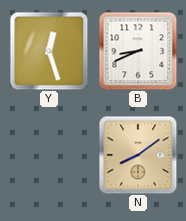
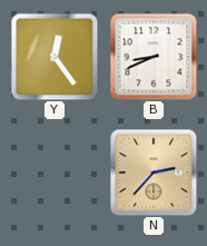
Y: 12:27 -> 12:24
N: 8:09 -> 2:37
